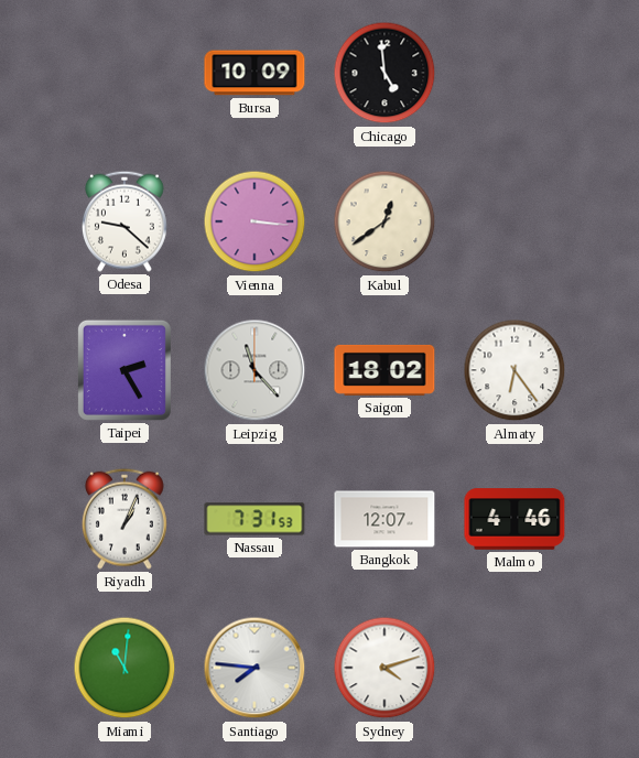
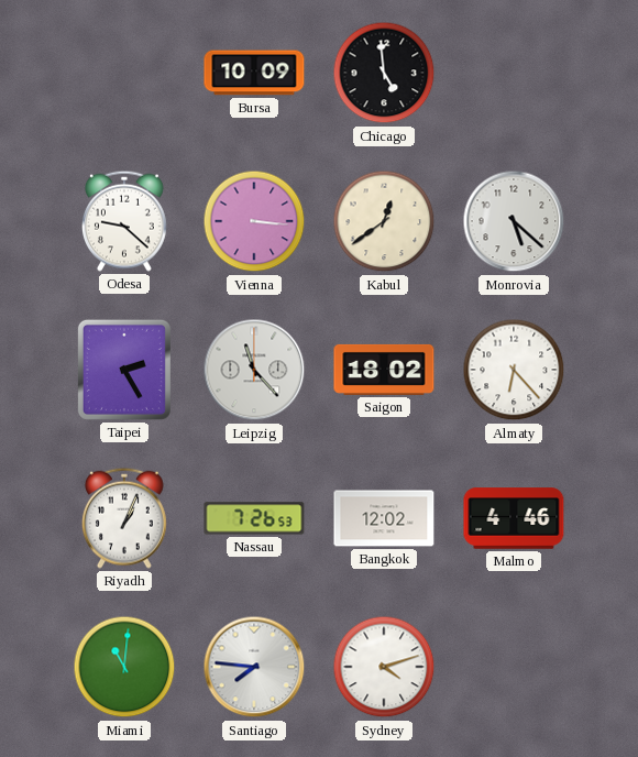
Monrovia: none -> 5:22
Almaty: 6:24 -> 6:23
Nassau: 7:31 -> 7:26
Bangkok: 12:07 -> 12:02
